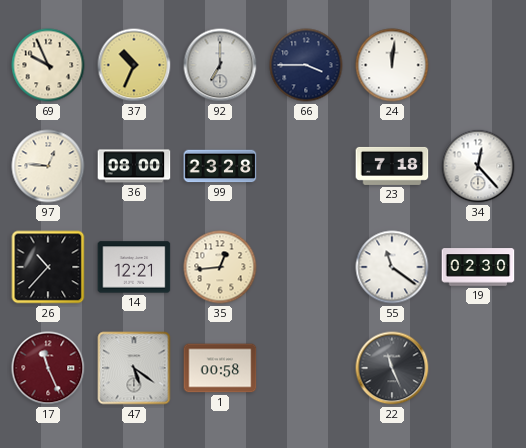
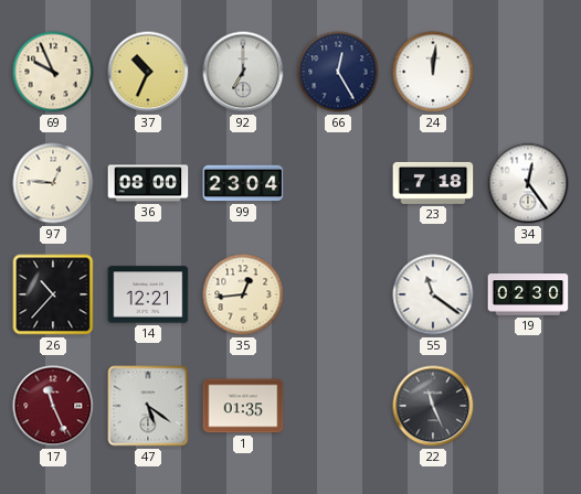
66: 3:45 -> 12:25
99: 23:28 -> 23:04
34: 12:23 -> 12:24
1: 00:58 -> 01:35
